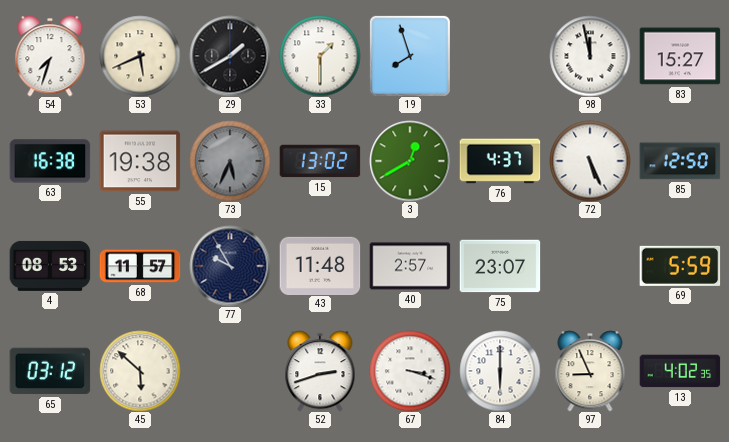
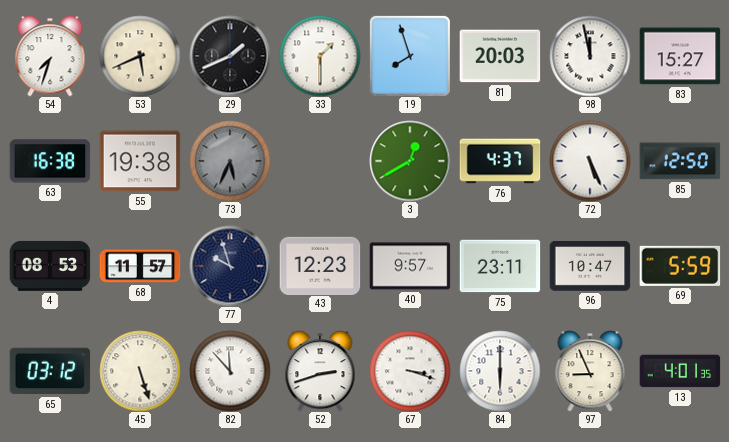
29: 1:40 -> 1:41
81: none -> 20:03
15: 13:02 -> none
77: 9:55 -> 9:57
43: 11:48 -> 12:23
40: 2:57 -> 9:57
75: 23:07 -> 23:11
96: none -> 10:47
45: 5:52 -> 5:27
82: none -> 11:53
13: 4:02 -> 4:01
